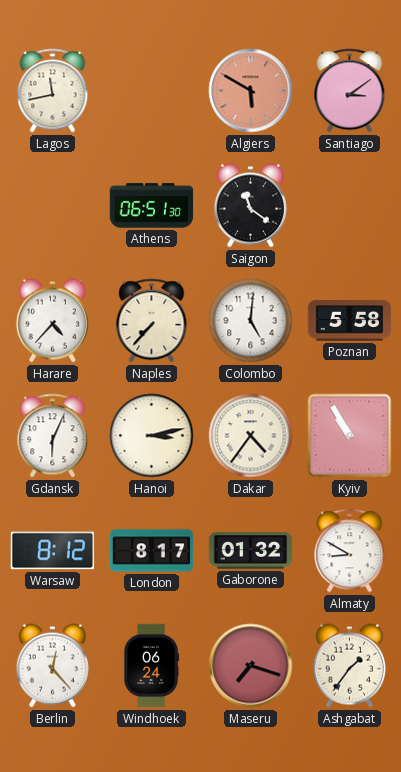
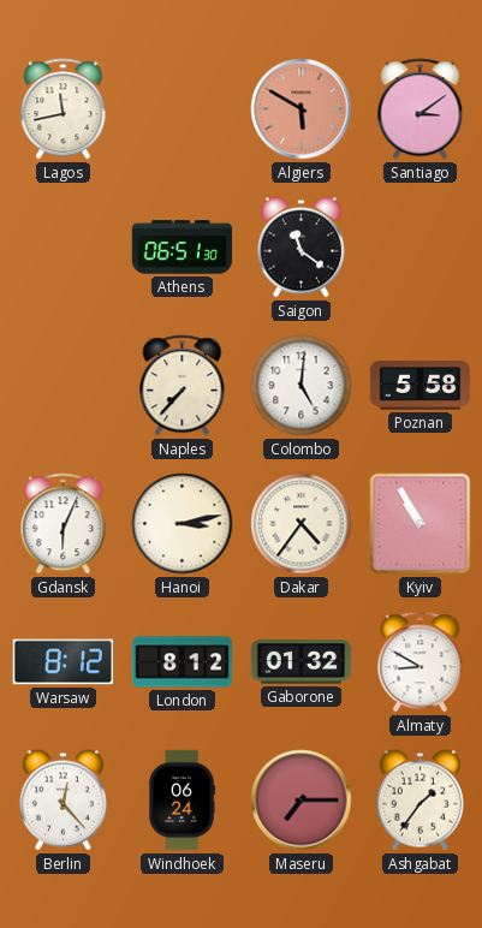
Harare: 4:37 -> none
London: 8:17 -> 8:12
Maseru: 7:18 -> 7:15
